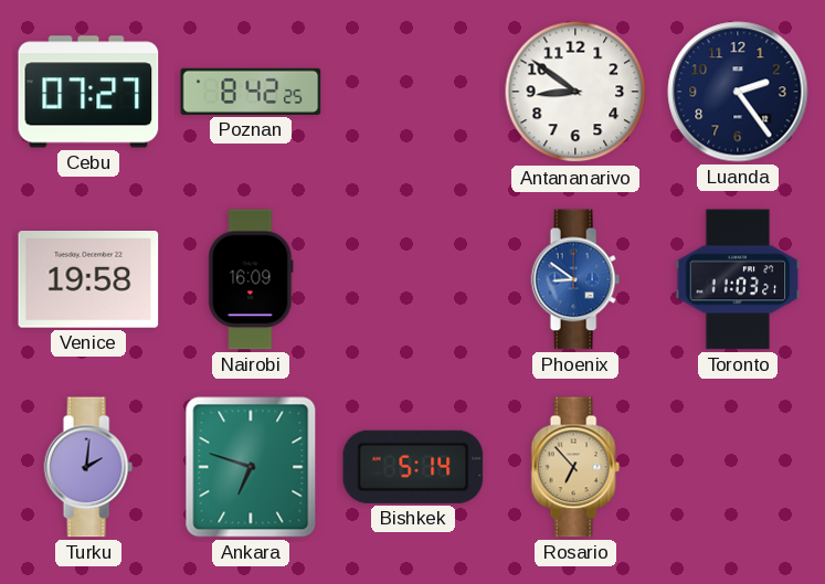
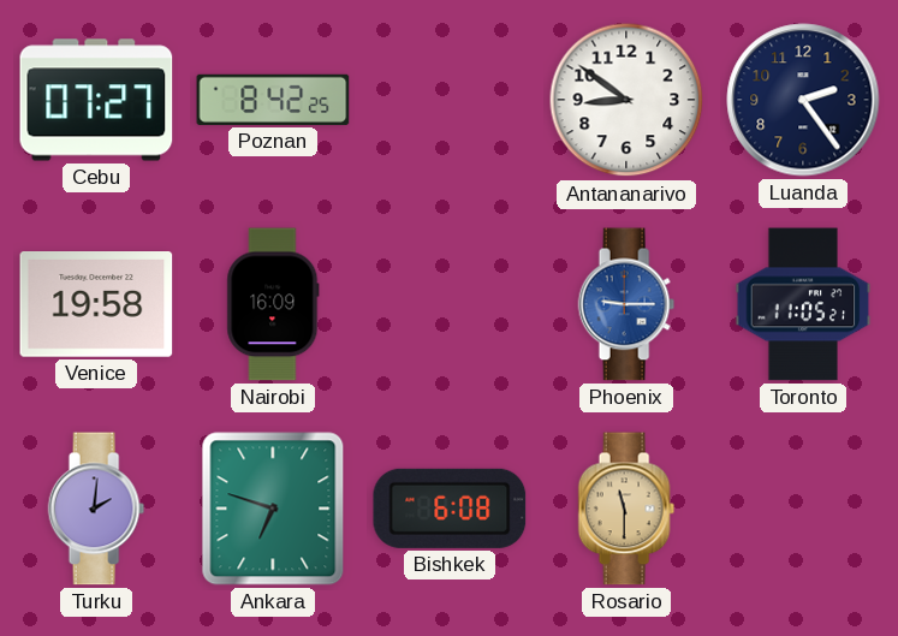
Phoenix: 8:51 -> 9:15
Toronto: 11:03 -> 11:05
Bishkek: 5:14 -> 6:08
Rosario: 6:53 -> 11:30
